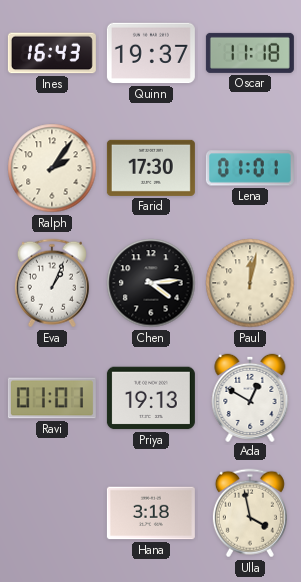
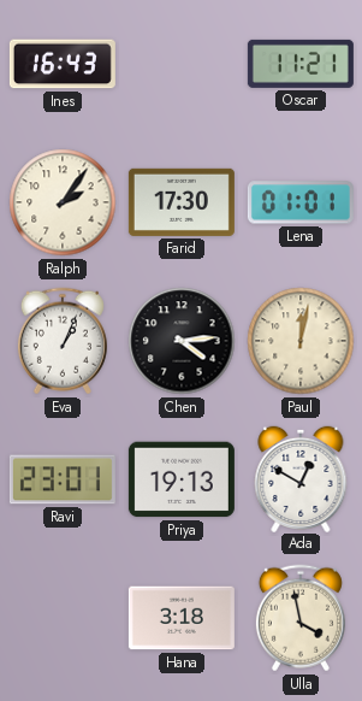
Quinn: 19:37 -> none
Oscar: 11:18 -> 11:21
Ravi: 01:01 -> 23:01
